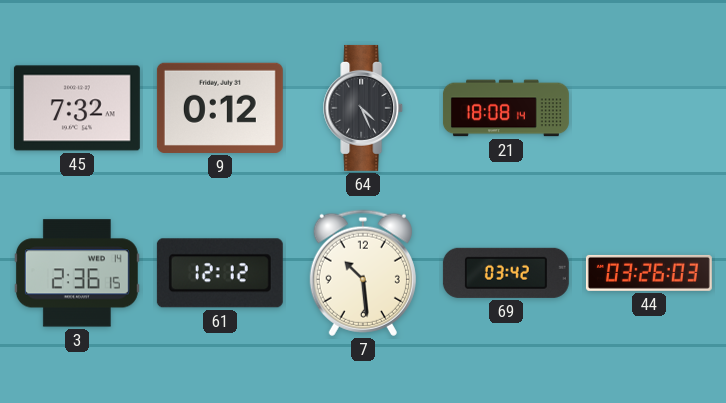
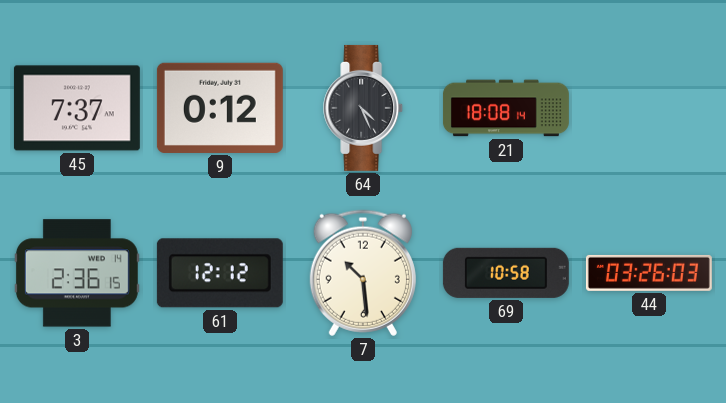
45: 7:32 -> 7:37
69: 03:42 -> 10:58
